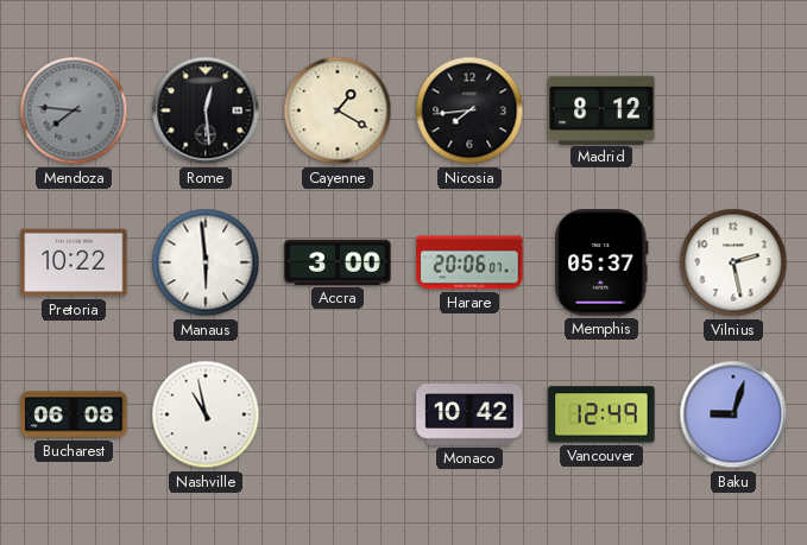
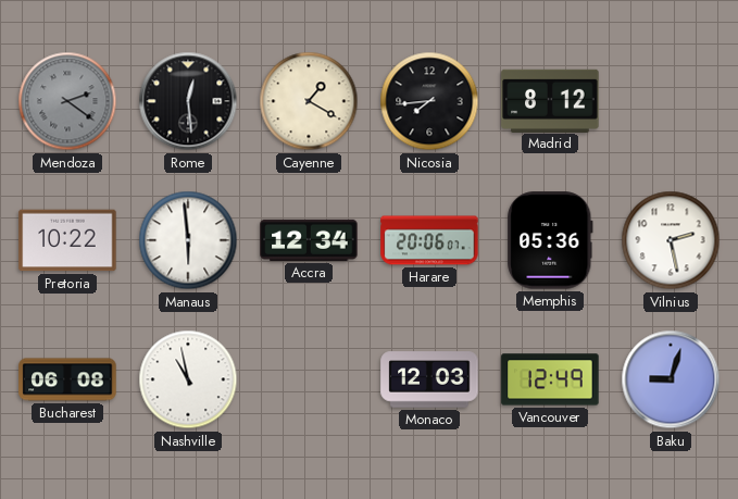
Mendoza: 7:46 -> 2:21
Accra: 3:00 -> 12:34
Memphis: 05:37 -> 05:36
Monaco: 10:42 -> 12:03
